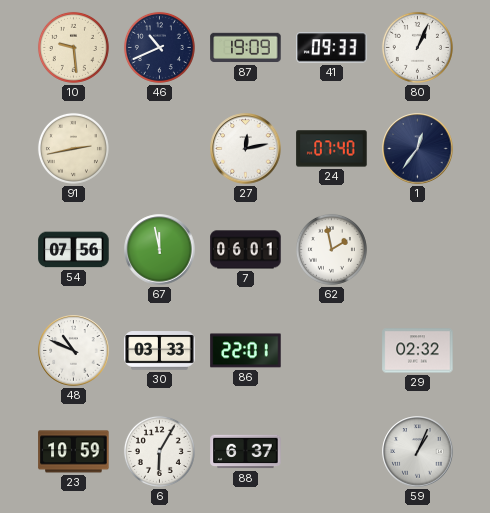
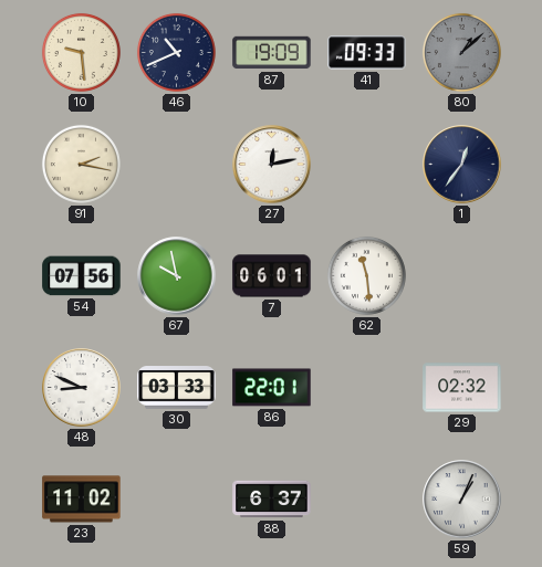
80: 1:04 -> 1:08
80 dial: white -> grey
91: 2:43 -> 2:17
24: 07:40 -> none
67: 11:58 -> 9:58
62: 1:58 -> 11:29
48: 10:49 -> 8:49
23: 10:59 -> 11:02
6: 6:05 -> none
